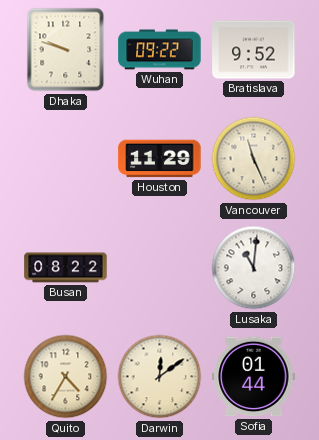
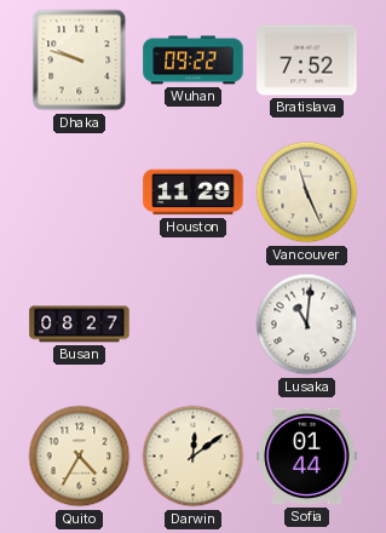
Bratislava: 9:52 -> 7:52
Busan: 08:22 -> 08:27
